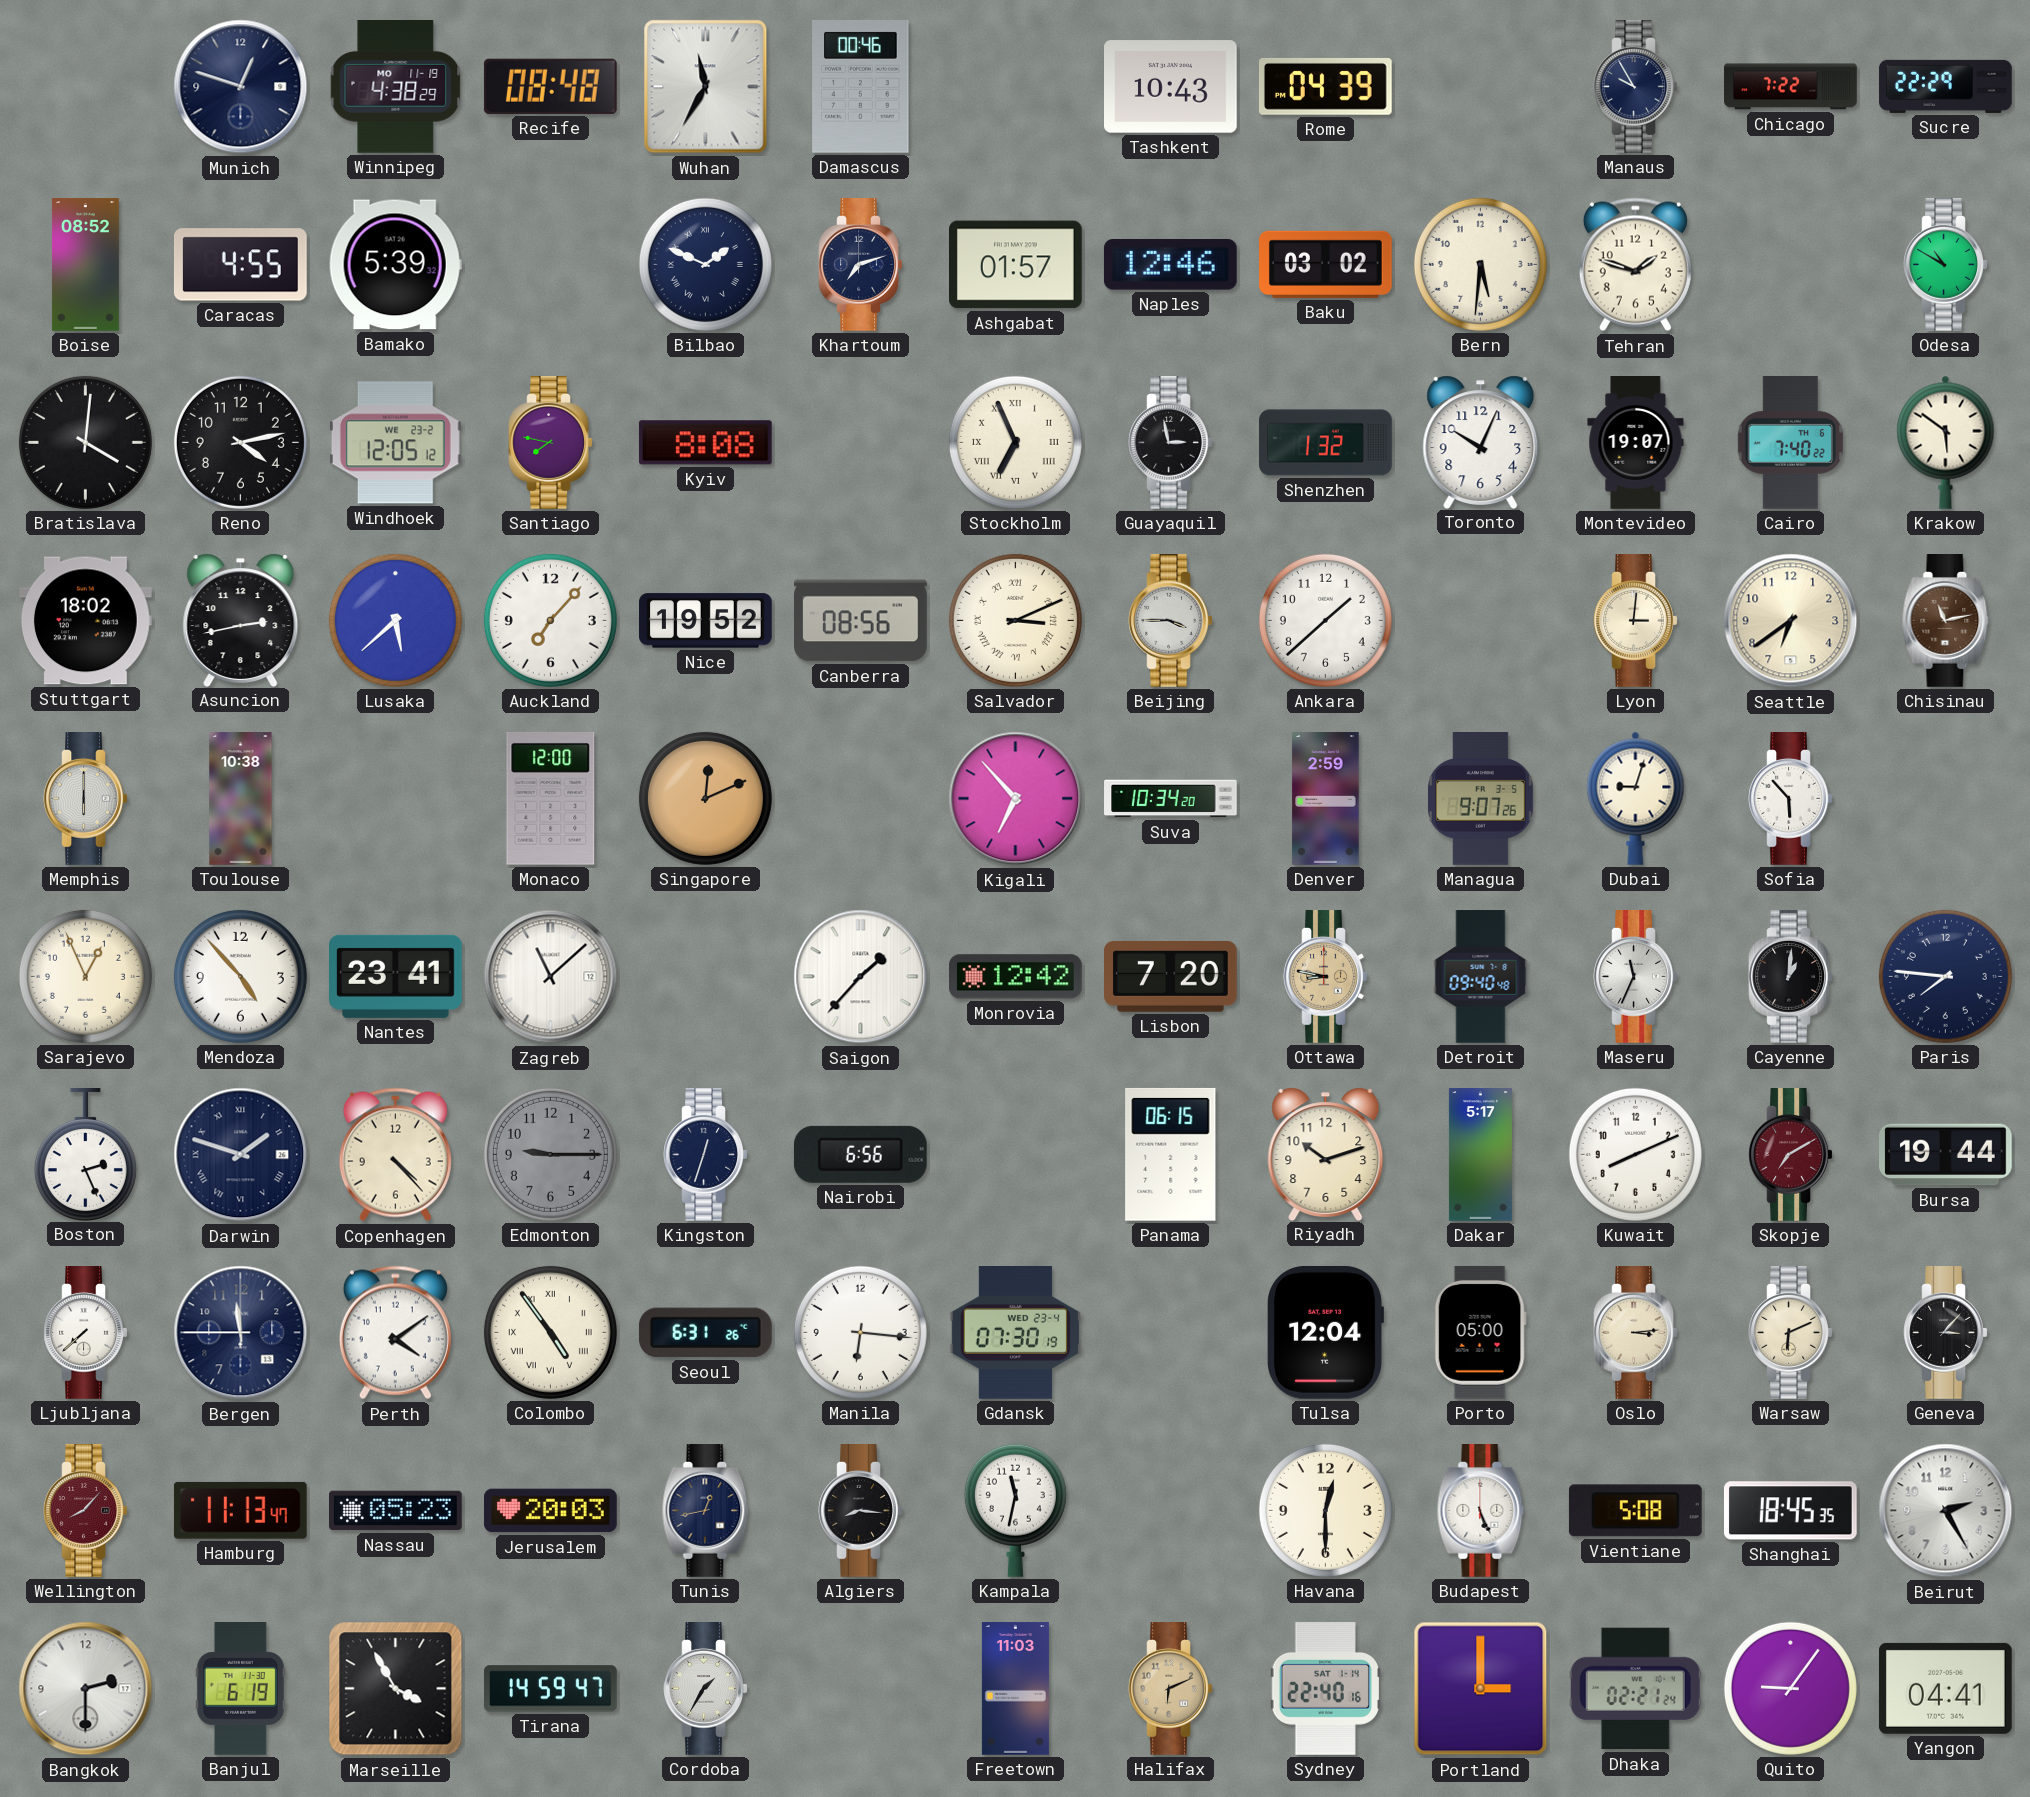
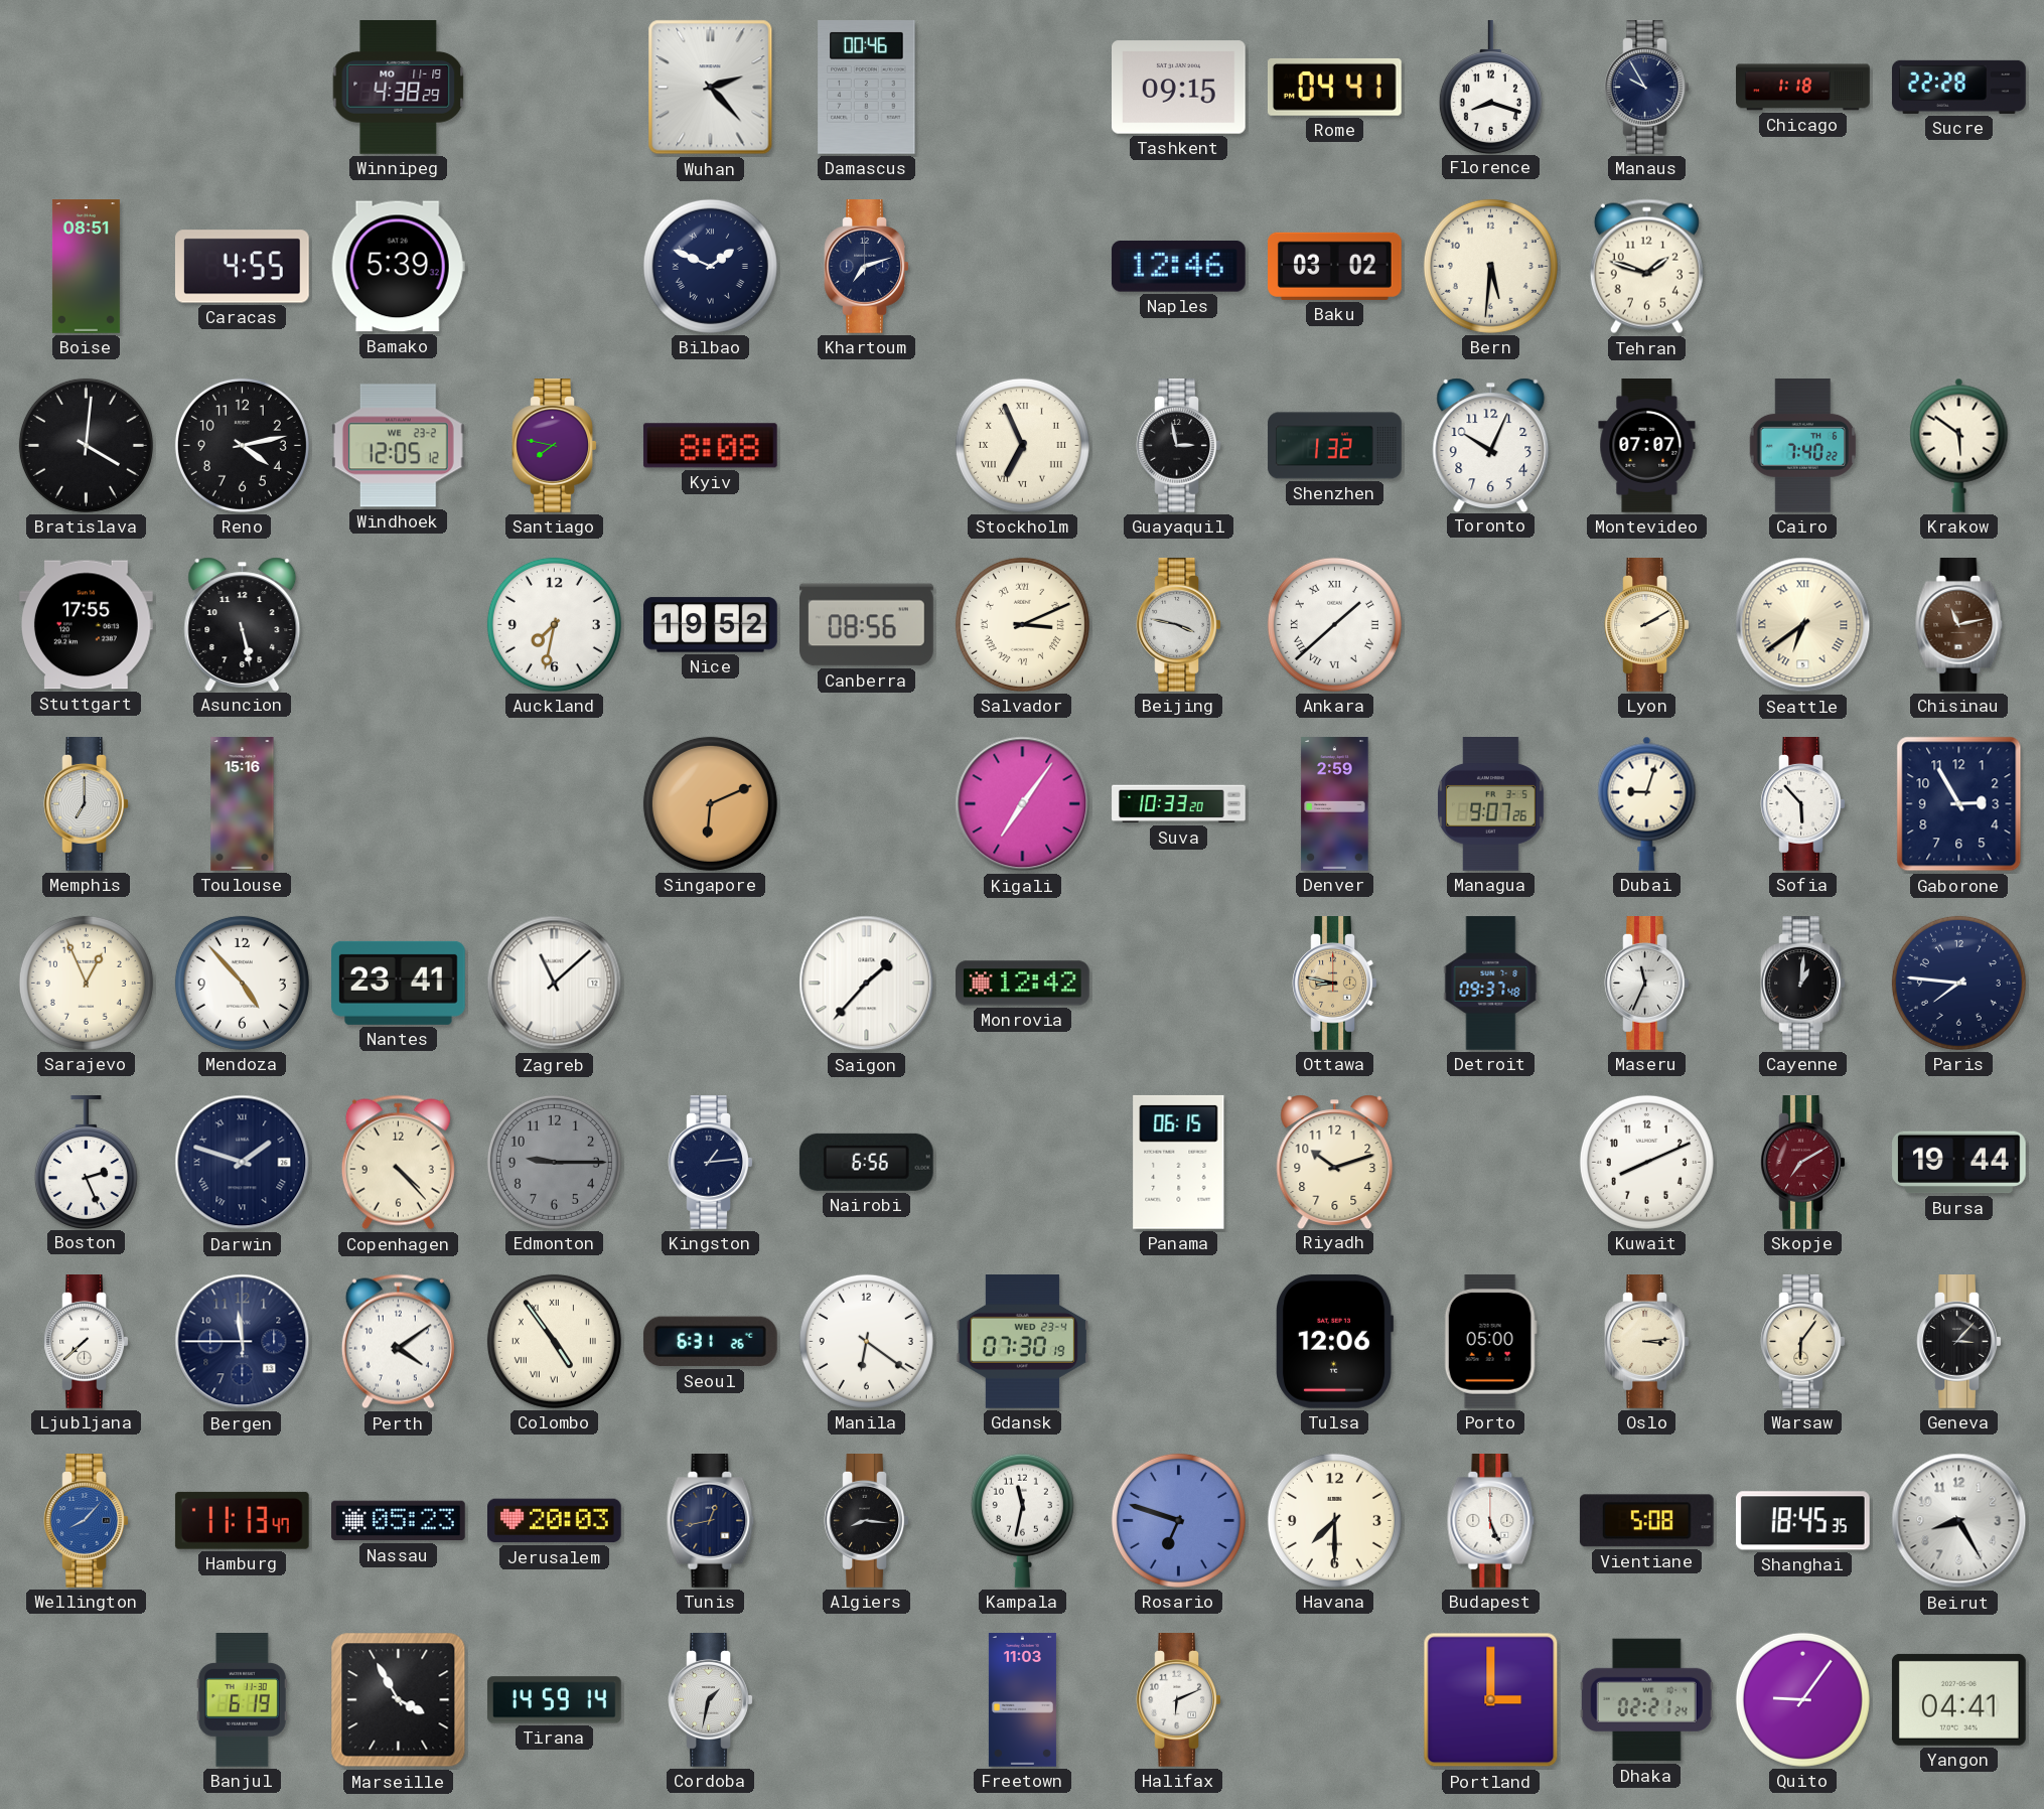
Munich: 12:48 -> none
Recife: 08:48 -> none
Wuhan: 11:35 -> 2:23
Tashkent: 10:43 -> 09:15
Rome: 04:39 -> 04:41
Florence: none -> 8:18
Chicago: 7:22 -> 1:18
Sucre: 22:29 -> 22:28
Boise: 08:52 -> 08:51
Ashgabat: 01:57 -> none
Odesa: 10:50 -> none
Montevideo: 19:07 -> 07:07
Stuttgart: 18:02 -> 17:55
Asuncion: 2:43 -> 5:28
Lusaka: 5:38 -> none
Auckland: 7:07 -> 7:32
Beijing: 3:45 -> 3:47
Ankara numerals: Arabic -> Roman
Lyon: 3:01 -> 2:10
Seattle numerals: Arabic -> Roman
Memphis: 6:00 -> 7:00
Toulouse: 10:38 -> 15:16
Monaco: 12:00 -> none
Singapore: 12:11 -> 6:11
Kigali: 6:53 -> 7:06
Suva: 10:34 -> 10:33
Gaborone: none -> 2:55
Lisbon: 7:20 -> none
Detroit: 09:40 -> 09:37
Kingston: 12:33 -> 1:14
Dakar: 5:17 -> none
Manila: 6:16 -> 6:21
Tulsa: 12:04 -> 12:06
Warsaw: 6:11 -> 6:06
Wellington dial: burgundy -> blue
Rosario: none -> 6:48
Havana: 12:30 -> 7:30
Beirut: 2:25 -> 8:25
Bangkok: 2:30 -> none
Tirana: 14:59:47 -> 14:59:14
Cordoba: 1:35 -> 1:32
Halifax dial: champagne -> white
Sydney: 22:40 -> none
